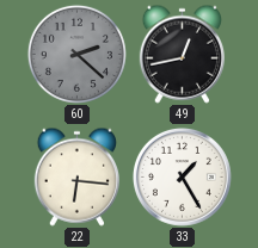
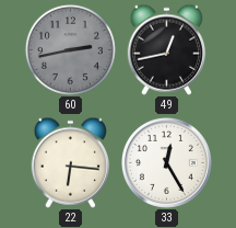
60: 2:22 -> 2:43
33: 1:25 -> 12:25
